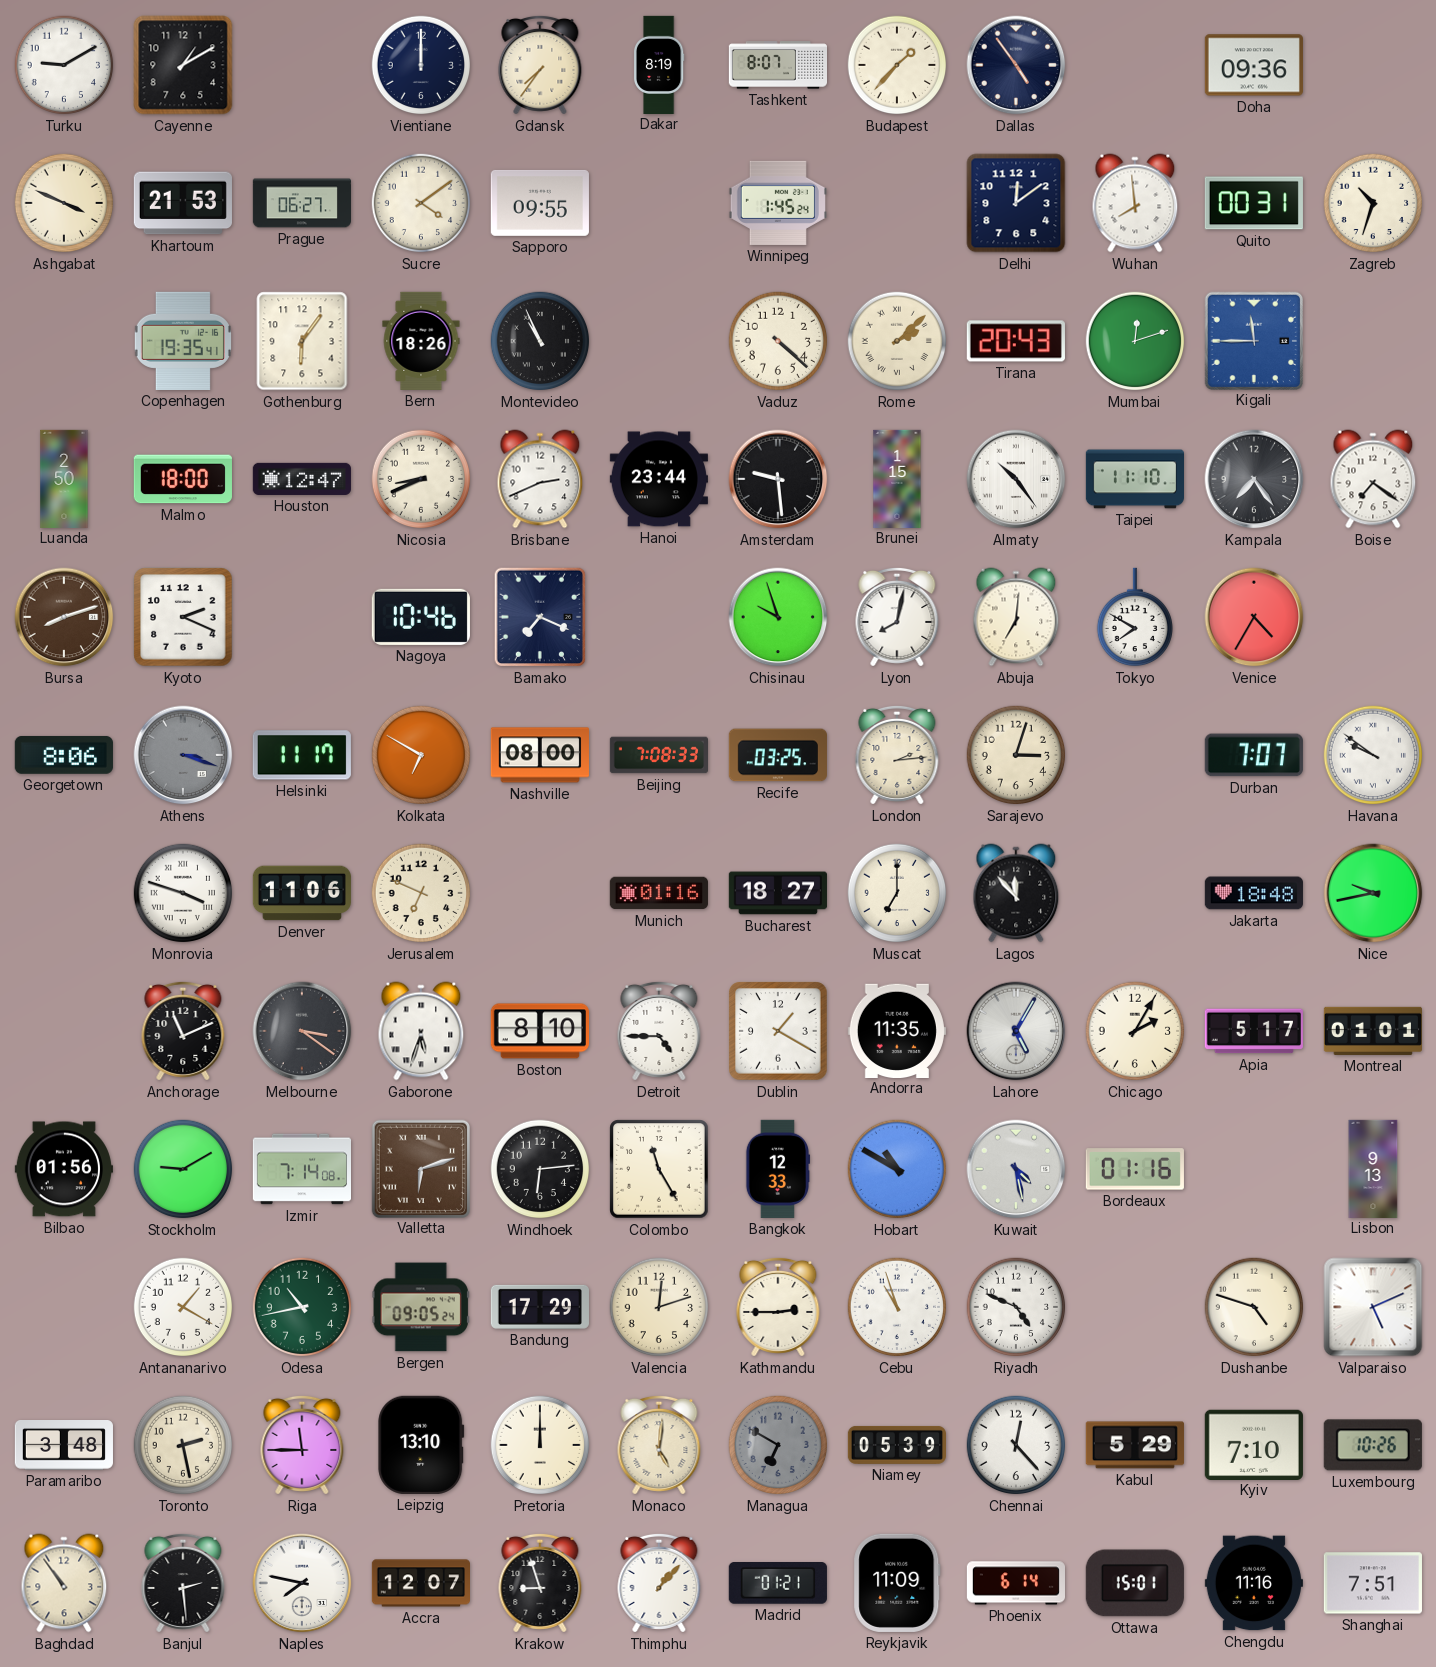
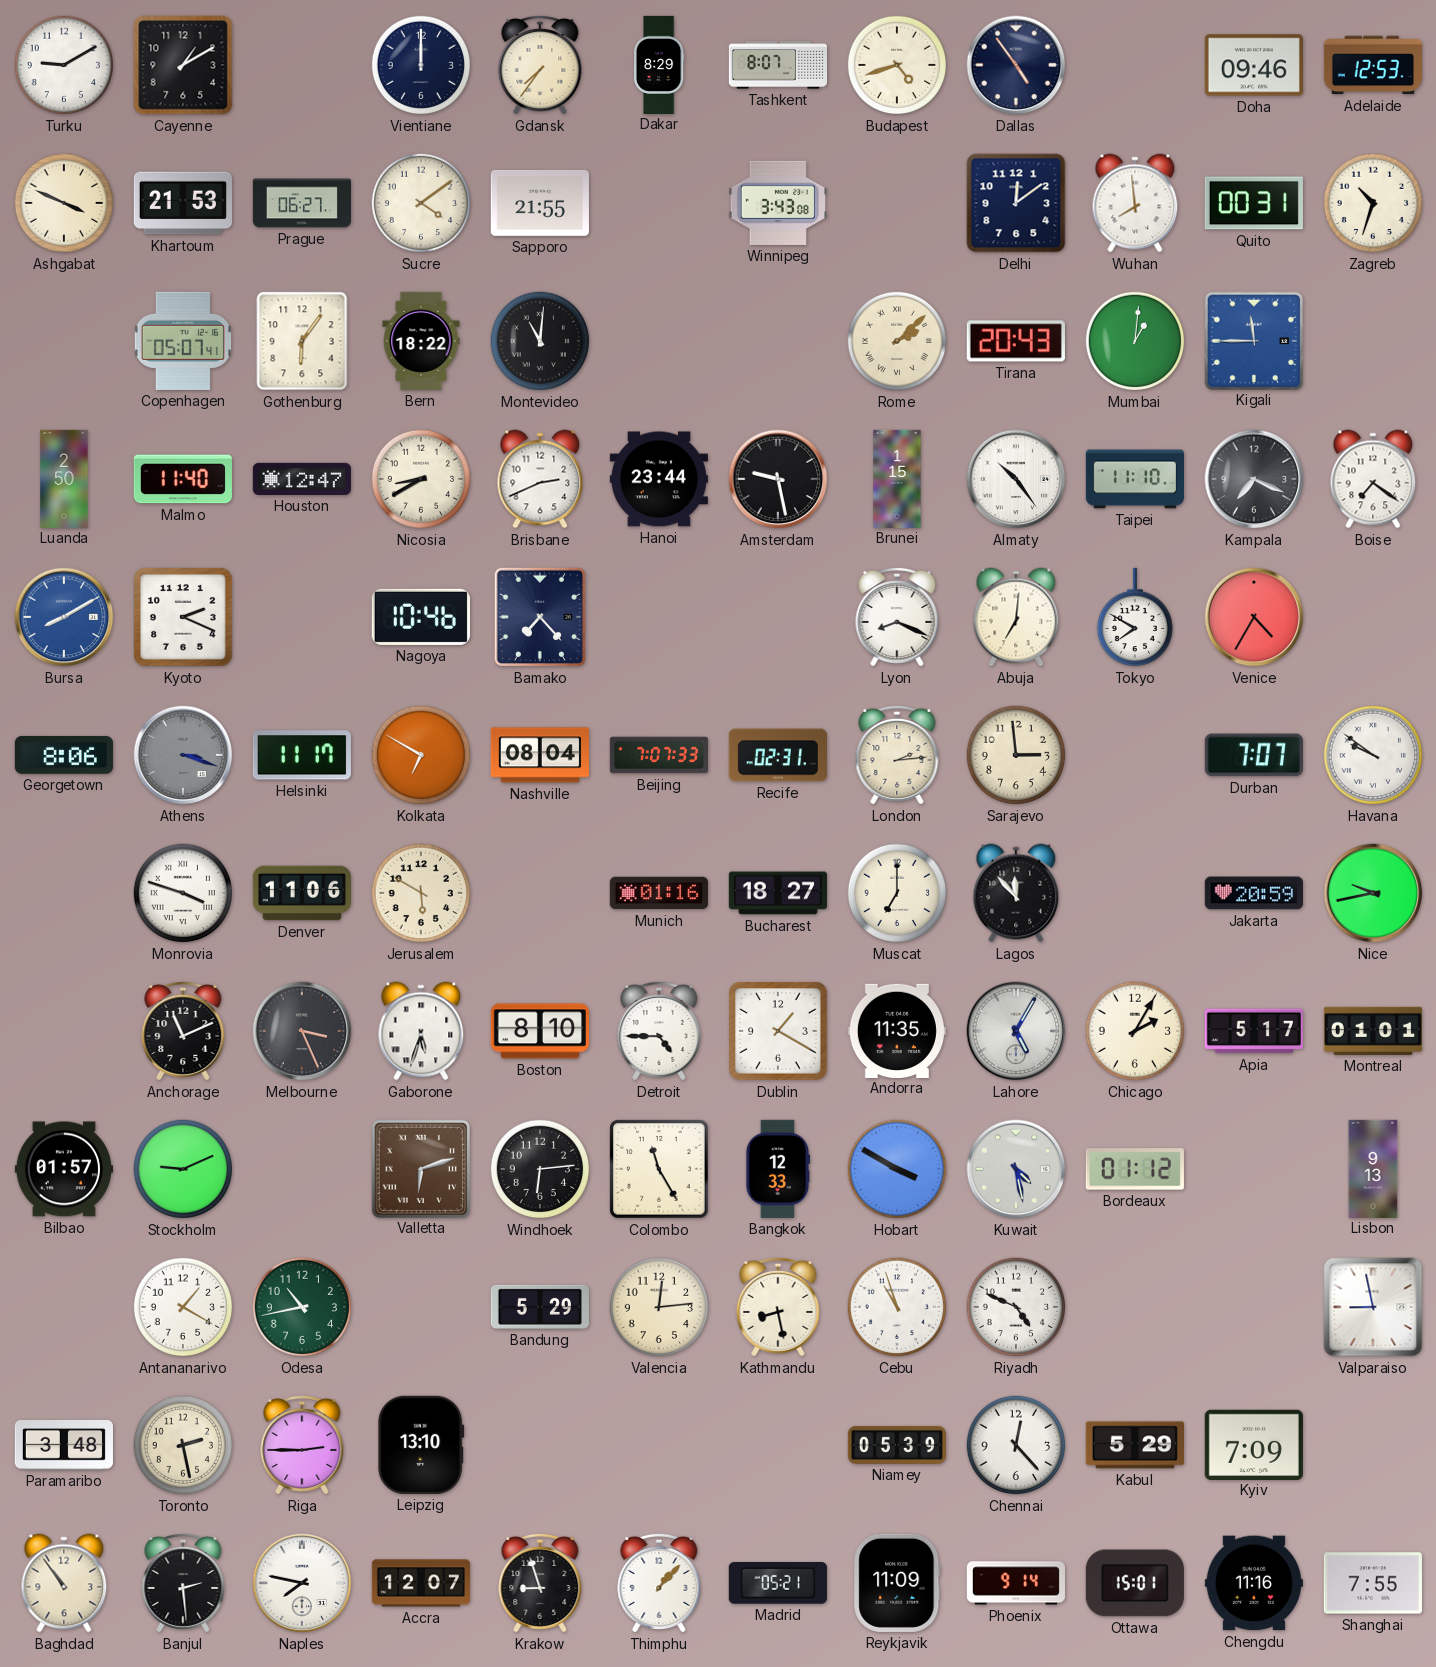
Dakar: 8:19 -> 8:29
Budapest: 1:37 -> 4:42
Doha: 09:36 -> 09:46
Adelaide: none -> 12:53
Sapporo: 09:55 -> 21:55
Winnipeg: 1:45 -> 3:43
Copenhagen: 19:35 -> 05:07
Bern: 18:26 -> 18:22
Montevideo: 10:56 -> 11:01
Vaduz: 4:22 -> none
Mumbai: 12:12 -> 1:01
Malmo: 18:00 -> 11:40
Nicosia: 8:41 -> 8:40
Amsterdam: 9:29 -> 9:28
Kampala: 7:24 -> 7:19
Bursa: 8:12 -> 8:10
Bursa dial: brown -> blue
Bamako: 7:19 -> 7:23
Chisinau: 9:57 -> none
Lyon: 8:02 -> 8:19
Nashville: 08:00 -> 08:04
Beijing: 7:08 -> 7:07
Recife: 03:25 -> 02:31
Sarajevo: 3:03 -> 2:59
Jerusalem: 6:49 -> 5:50
Jakarta: 18:48 -> 20:59
Melbourne: 3:21 -> 3:26
Bilbao: 01:56 -> 01:57
Stockholm: 9:10 -> 9:11
Izmir: 7:14 -> none
Hobart: 10:50 -> 3:50
Bordeaux: 01:16 -> 01:12
Bergen: 09:05 -> none
Bandung: 17:29 -> 5:29
Valencia: 12:12 -> 12:14
Kathmandu: 2:45 -> 8:28
Dushanbe: 4:48 -> none
Valparaiso: 5:11 -> 8:58
Riga: 11:45 -> 2:45
Pretoria: 12:00 -> none
Monaco: 5:01 -> none
Managua: 6:50 -> none
Kyiv: 7:10 -> 7:09
Luxembourg: 10:26 -> none
Madrid: 01:21 -> 05:21
Phoenix: 6:14 -> 9:14
Shanghai: 7:51 -> 7:55
